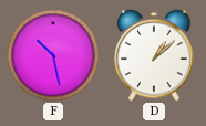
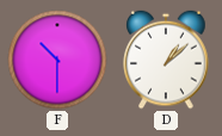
F: 10:28 -> 10:30
